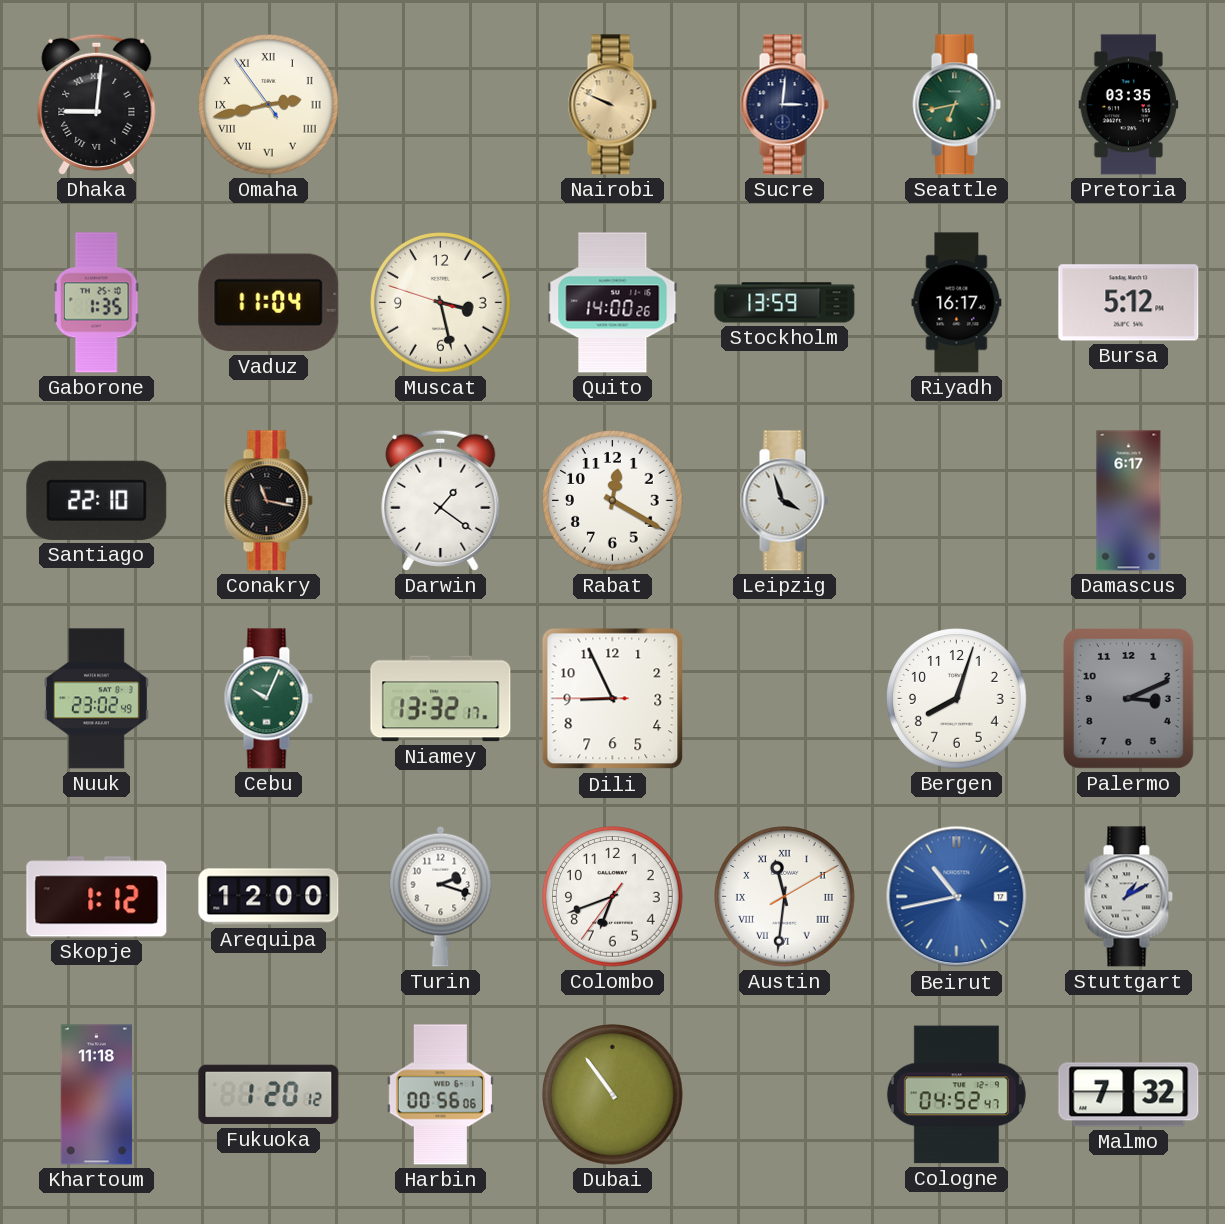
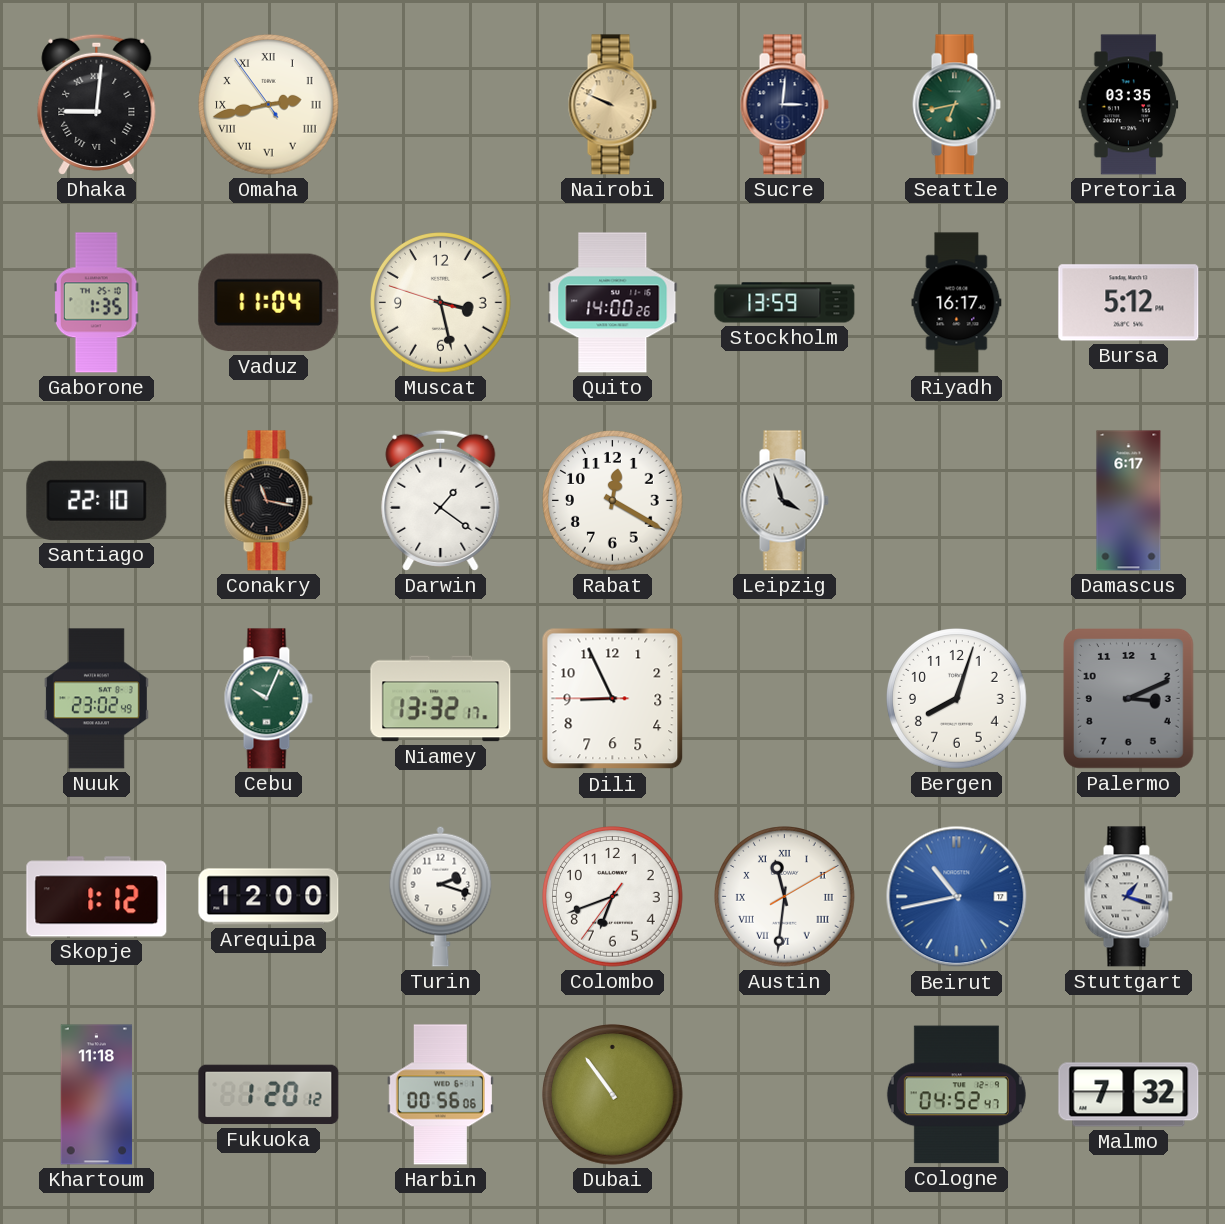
Stuttgart: 1:10 -> 1:18
